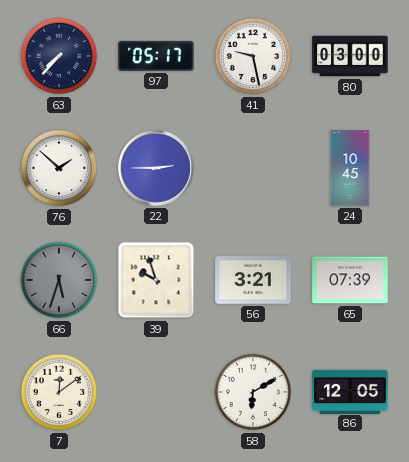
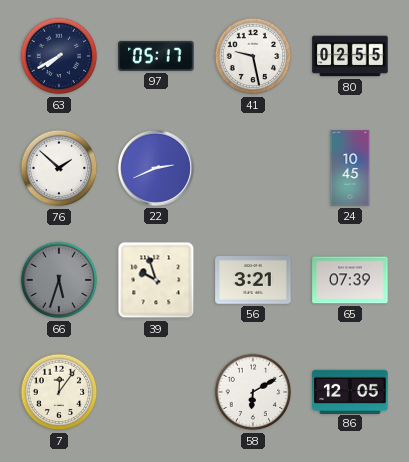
63: 7:37 -> 7:40
80: 03:00 -> 02:55
22: 2:45 -> 2:41
7: 12:09 -> 12:06
